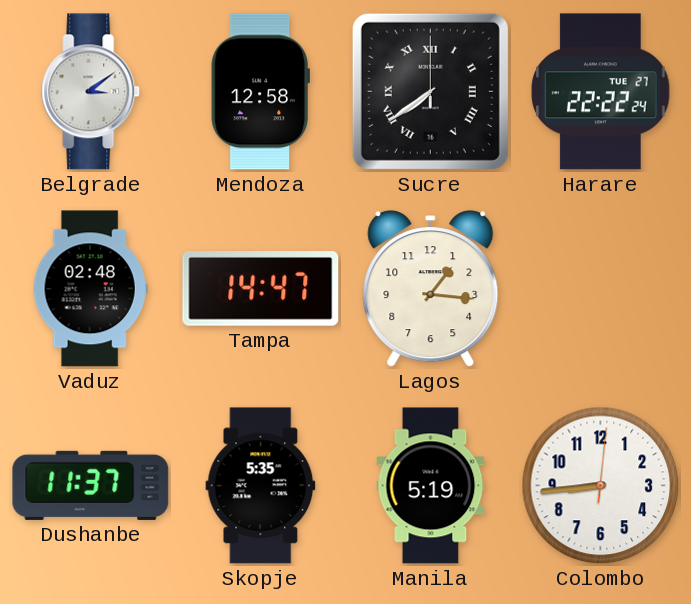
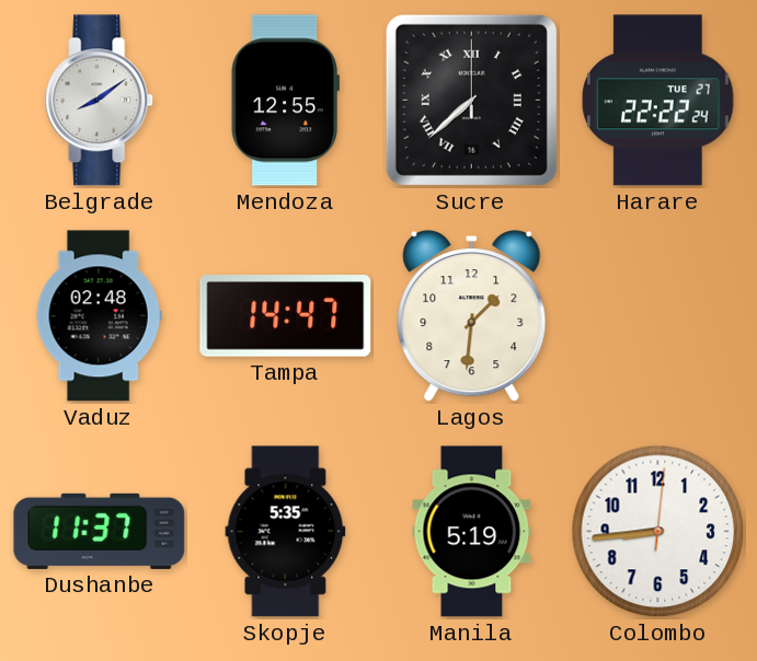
Belgrade: 3:09 -> 8:09
Mendoza: 12:58 -> 12:55
Sucre: 7:39 -> 7:38
Lagos: 1:16 -> 1:31
